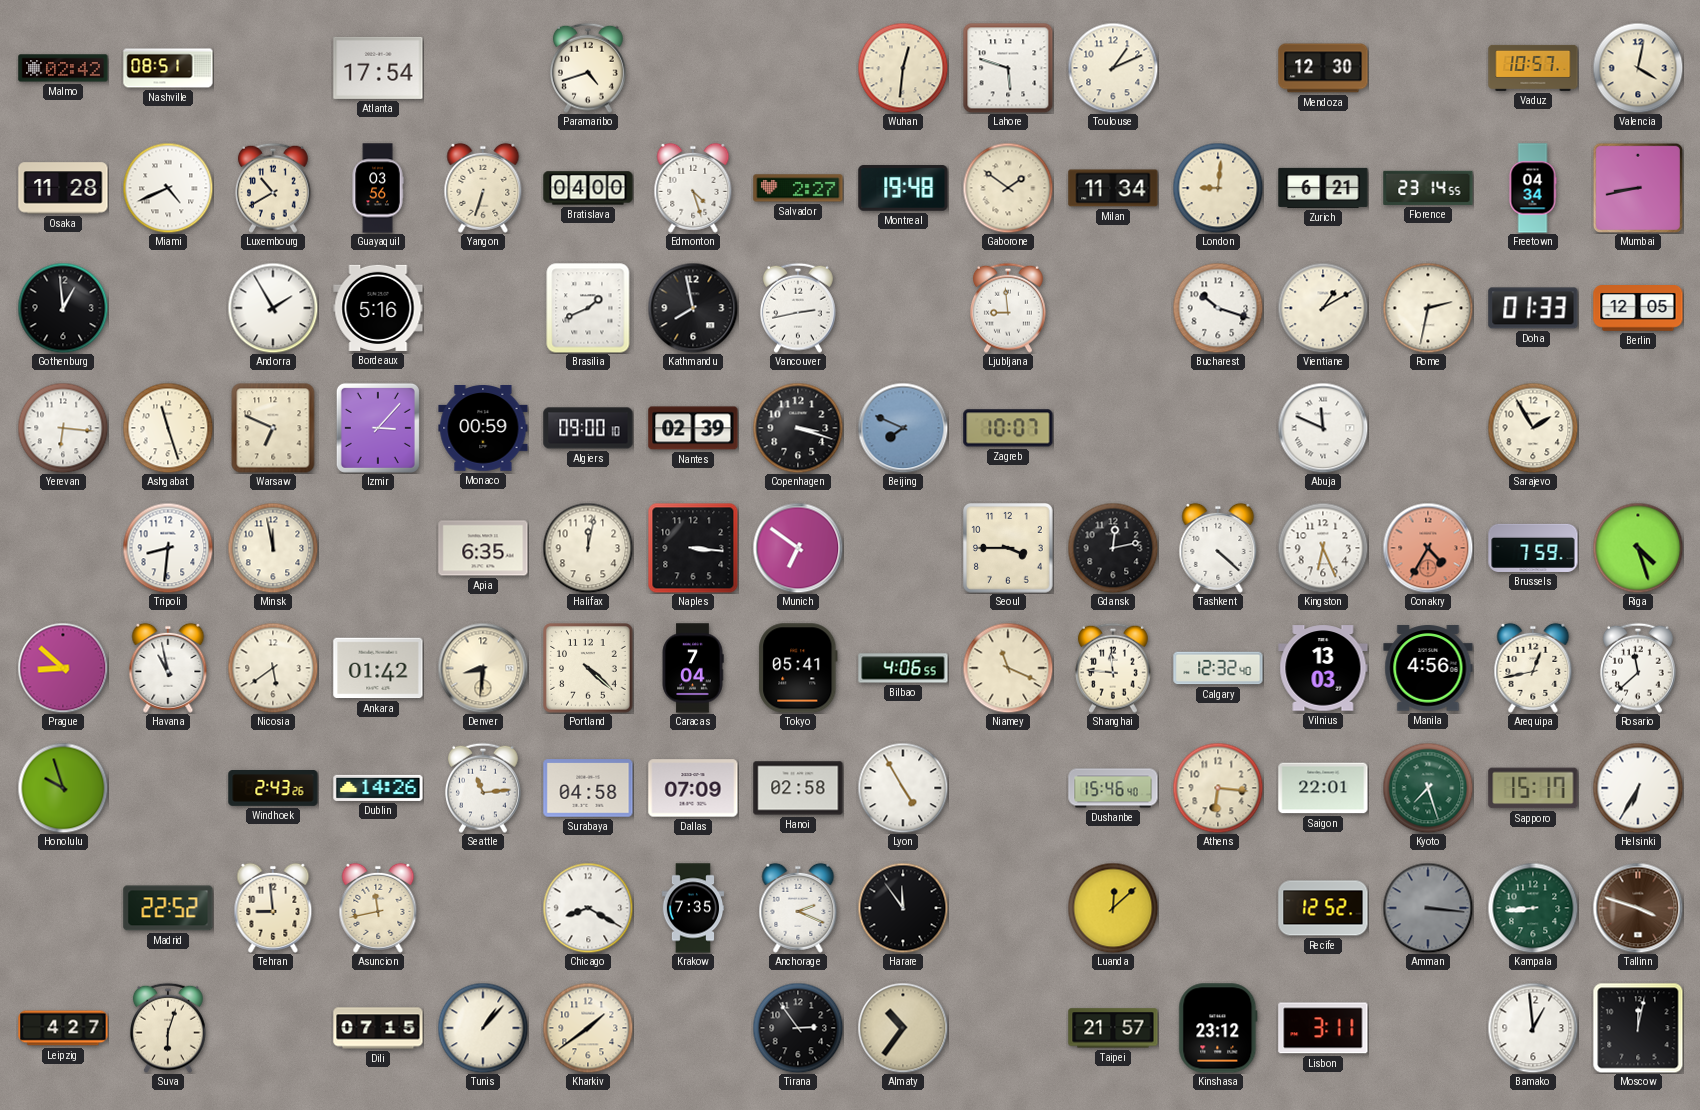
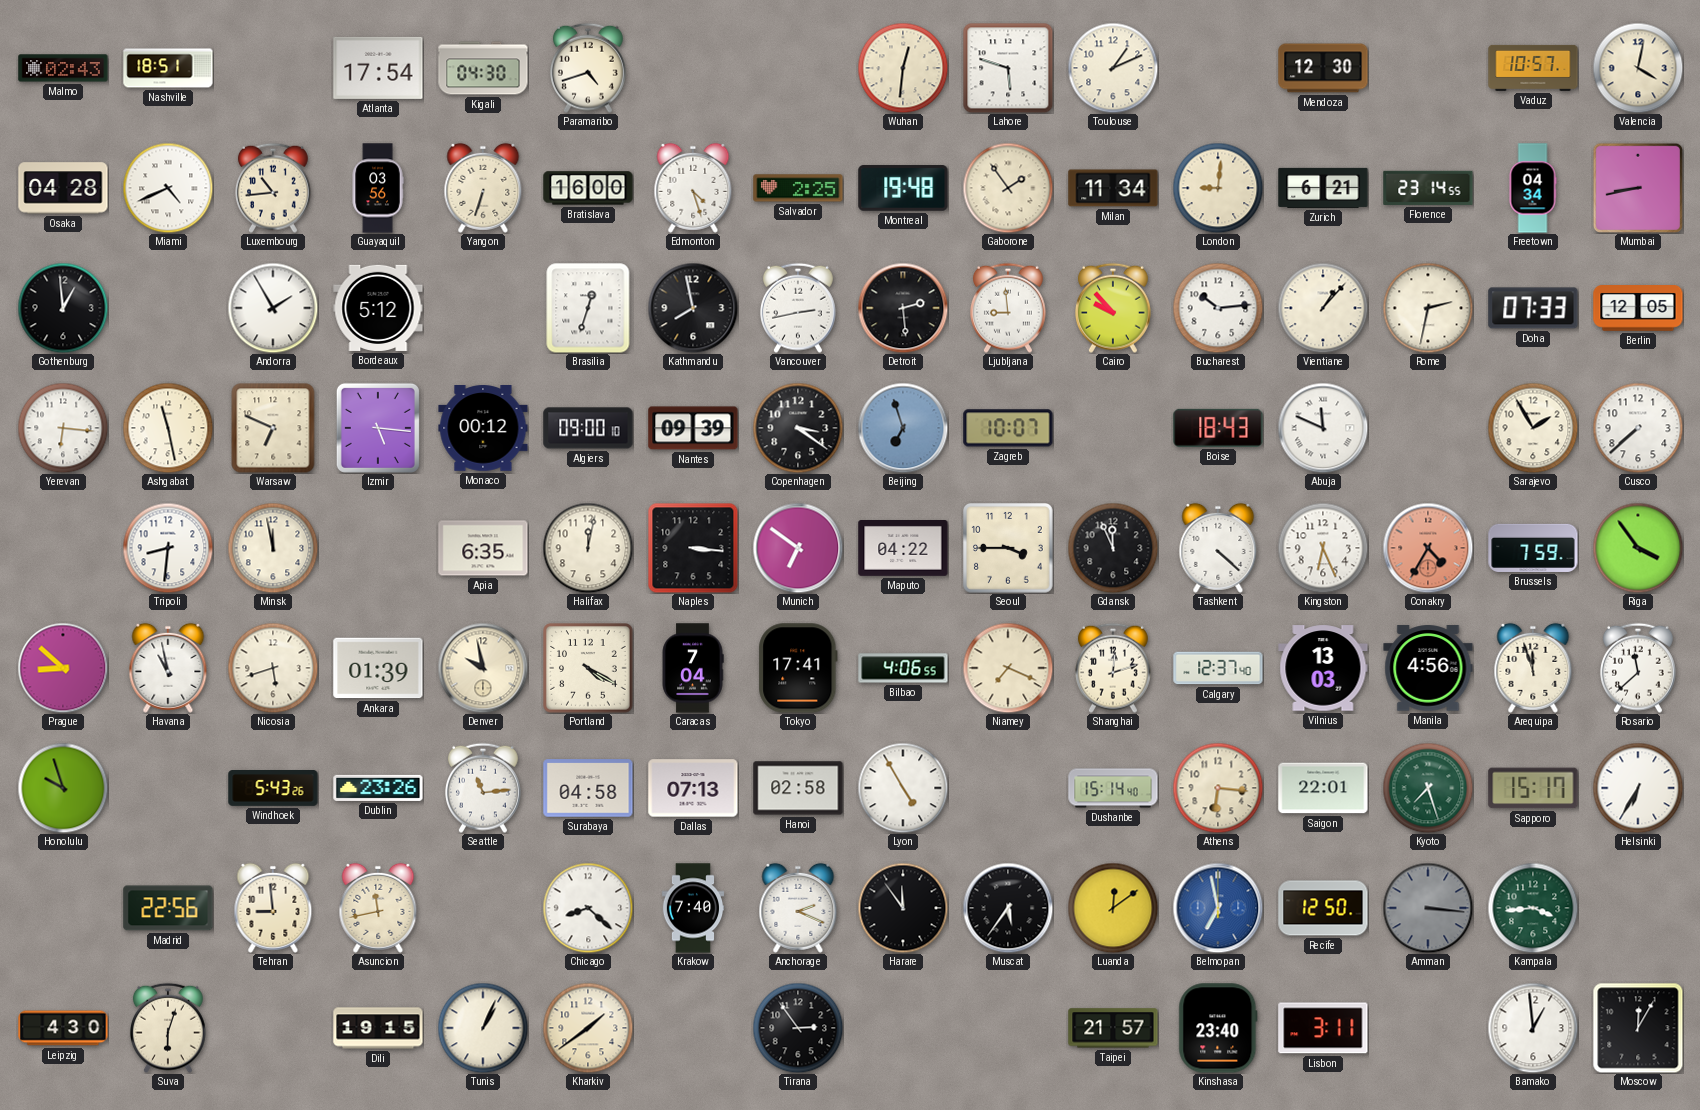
Malmo: 02:42 -> 02:43
Nashville: 08:51 -> 18:51
Kigali: none -> 04:30
Osaka: 11:28 -> 04:28
Luxembourg: 10:40 -> 10:44
Bratislava: 04:00 -> 16:00
Salvador: 2:27 -> 2:25
Gaborone: 1:51 -> 1:54
Bordeaux: 5:16 -> 5:12
Brasilia: 1:41 -> 12:33
Detroit: none -> 2:29
Cairo: none -> 9:53
Bucharest: 10:18 -> 10:14
Vientiane: 1:10 -> 1:07
Doha: 01:33 -> 07:33
Ashgabat: 11:27 -> 11:28
Izmir: 3:07 -> 5:16
Monaco: 00:59 -> 00:12
Nantes: 02:39 -> 09:39
Copenhagen: 3:18 -> 3:21
Beijing: 7:49 -> 6:57
Boise: none -> 18:43
Cusco: none -> 7:38
Maputo: none -> 04:22
Gdansk: 12:13 -> 11:56
Riga: 4:27 -> 3:54
Nicosia: 5:39 -> 5:42
Ankara: 01:42 -> 01:39
Denver: 8:31 -> 9:58
Portland: 4:22 -> 4:20
Tokyo: 05:41 -> 17:41
Niamey: 11:19 -> 7:19
Shanghai: 11:46 -> 12:12
Calgary: 12:32 -> 12:37
Arequipa: 12:43 -> 11:57
Windhoek: 2:43 -> 5:43
Dublin: 14:26 -> 23:26
Dallas: 07:09 -> 07:13
Dushanbe: 15:46 -> 15:14
Madrid: 22:52 -> 22:56
Chicago: 8:20 -> 8:22
Krakow: 7:35 -> 7:40
Muscat: none -> 5:36
Luanda: 12:08 -> 12:09
Belmopan: none -> 6:58
Recife: 12:52 -> 12:50
Kampala: 8:44 -> 3:44
Tallinn: 3:48 -> none
Leipzig: 4:27 -> 4:30
Dili: 07:15 -> 19:15
Tunis: 1:07 -> 1:04
Almaty: 10:36 -> none
Kinshasa: 23:12 -> 23:40
Moscow: 12:02 -> 12:05
